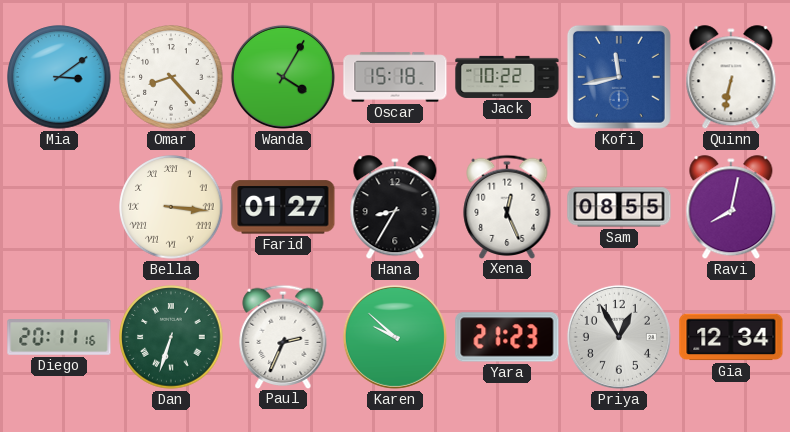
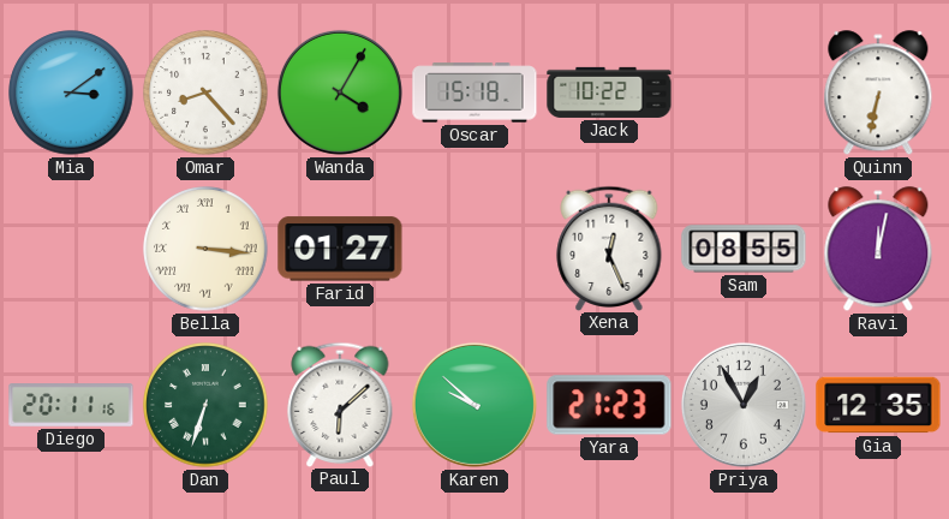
Kofi: 11:43 -> none
Hana: 8:35 -> none
Ravi: 8:02 -> 12:02
Paul: 2:34 -> 6:08
Gia: 12:34 -> 12:35
